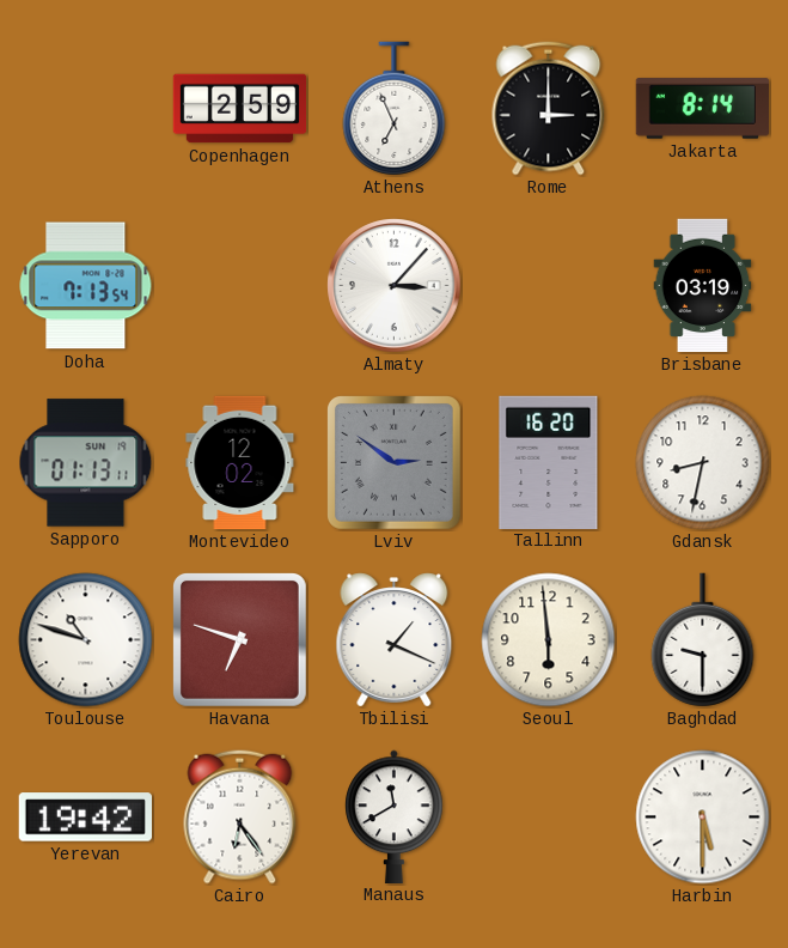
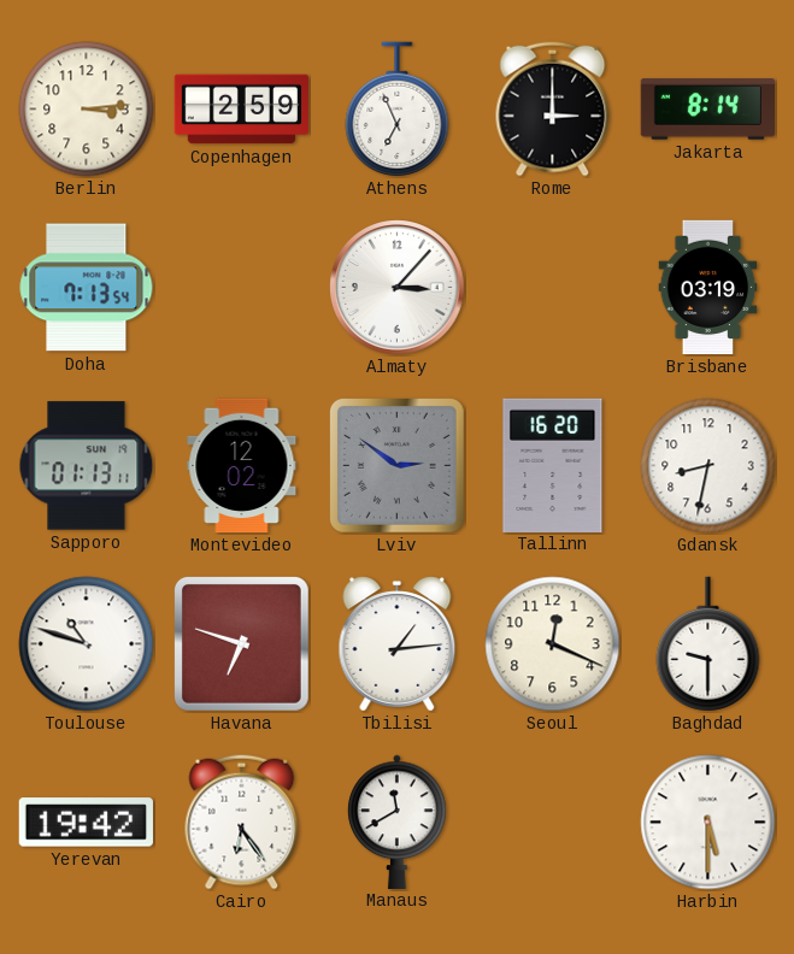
Berlin: none -> 3:14
Tbilisi: 1:19 -> 1:14
Seoul: 5:59 -> 12:19
